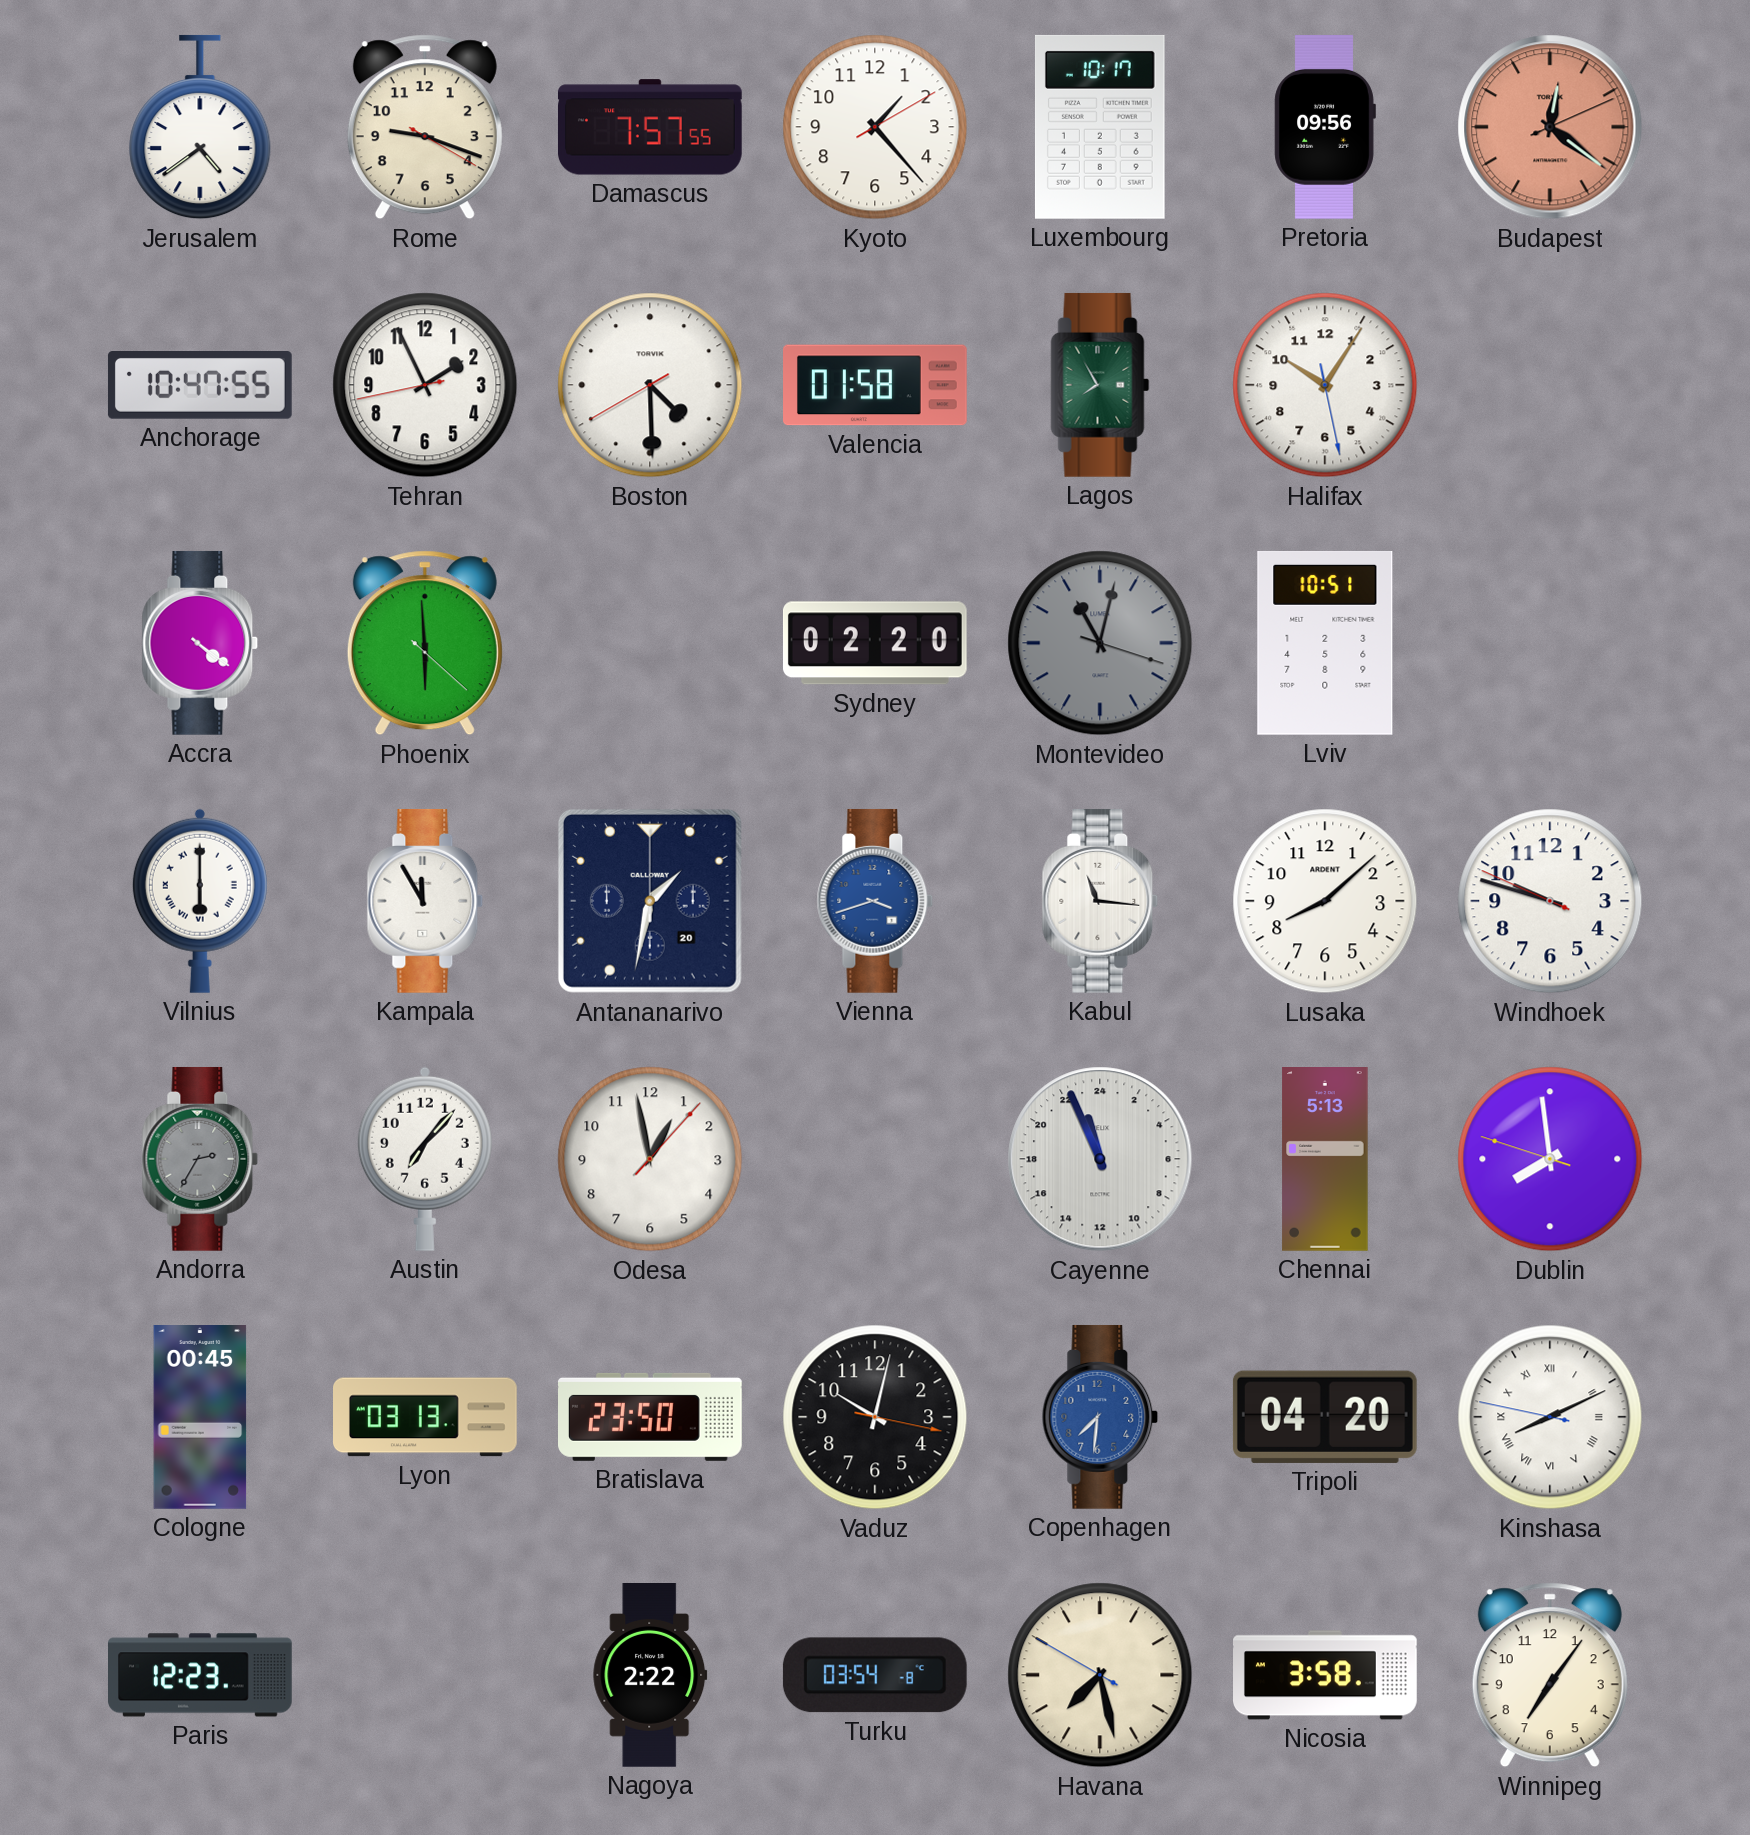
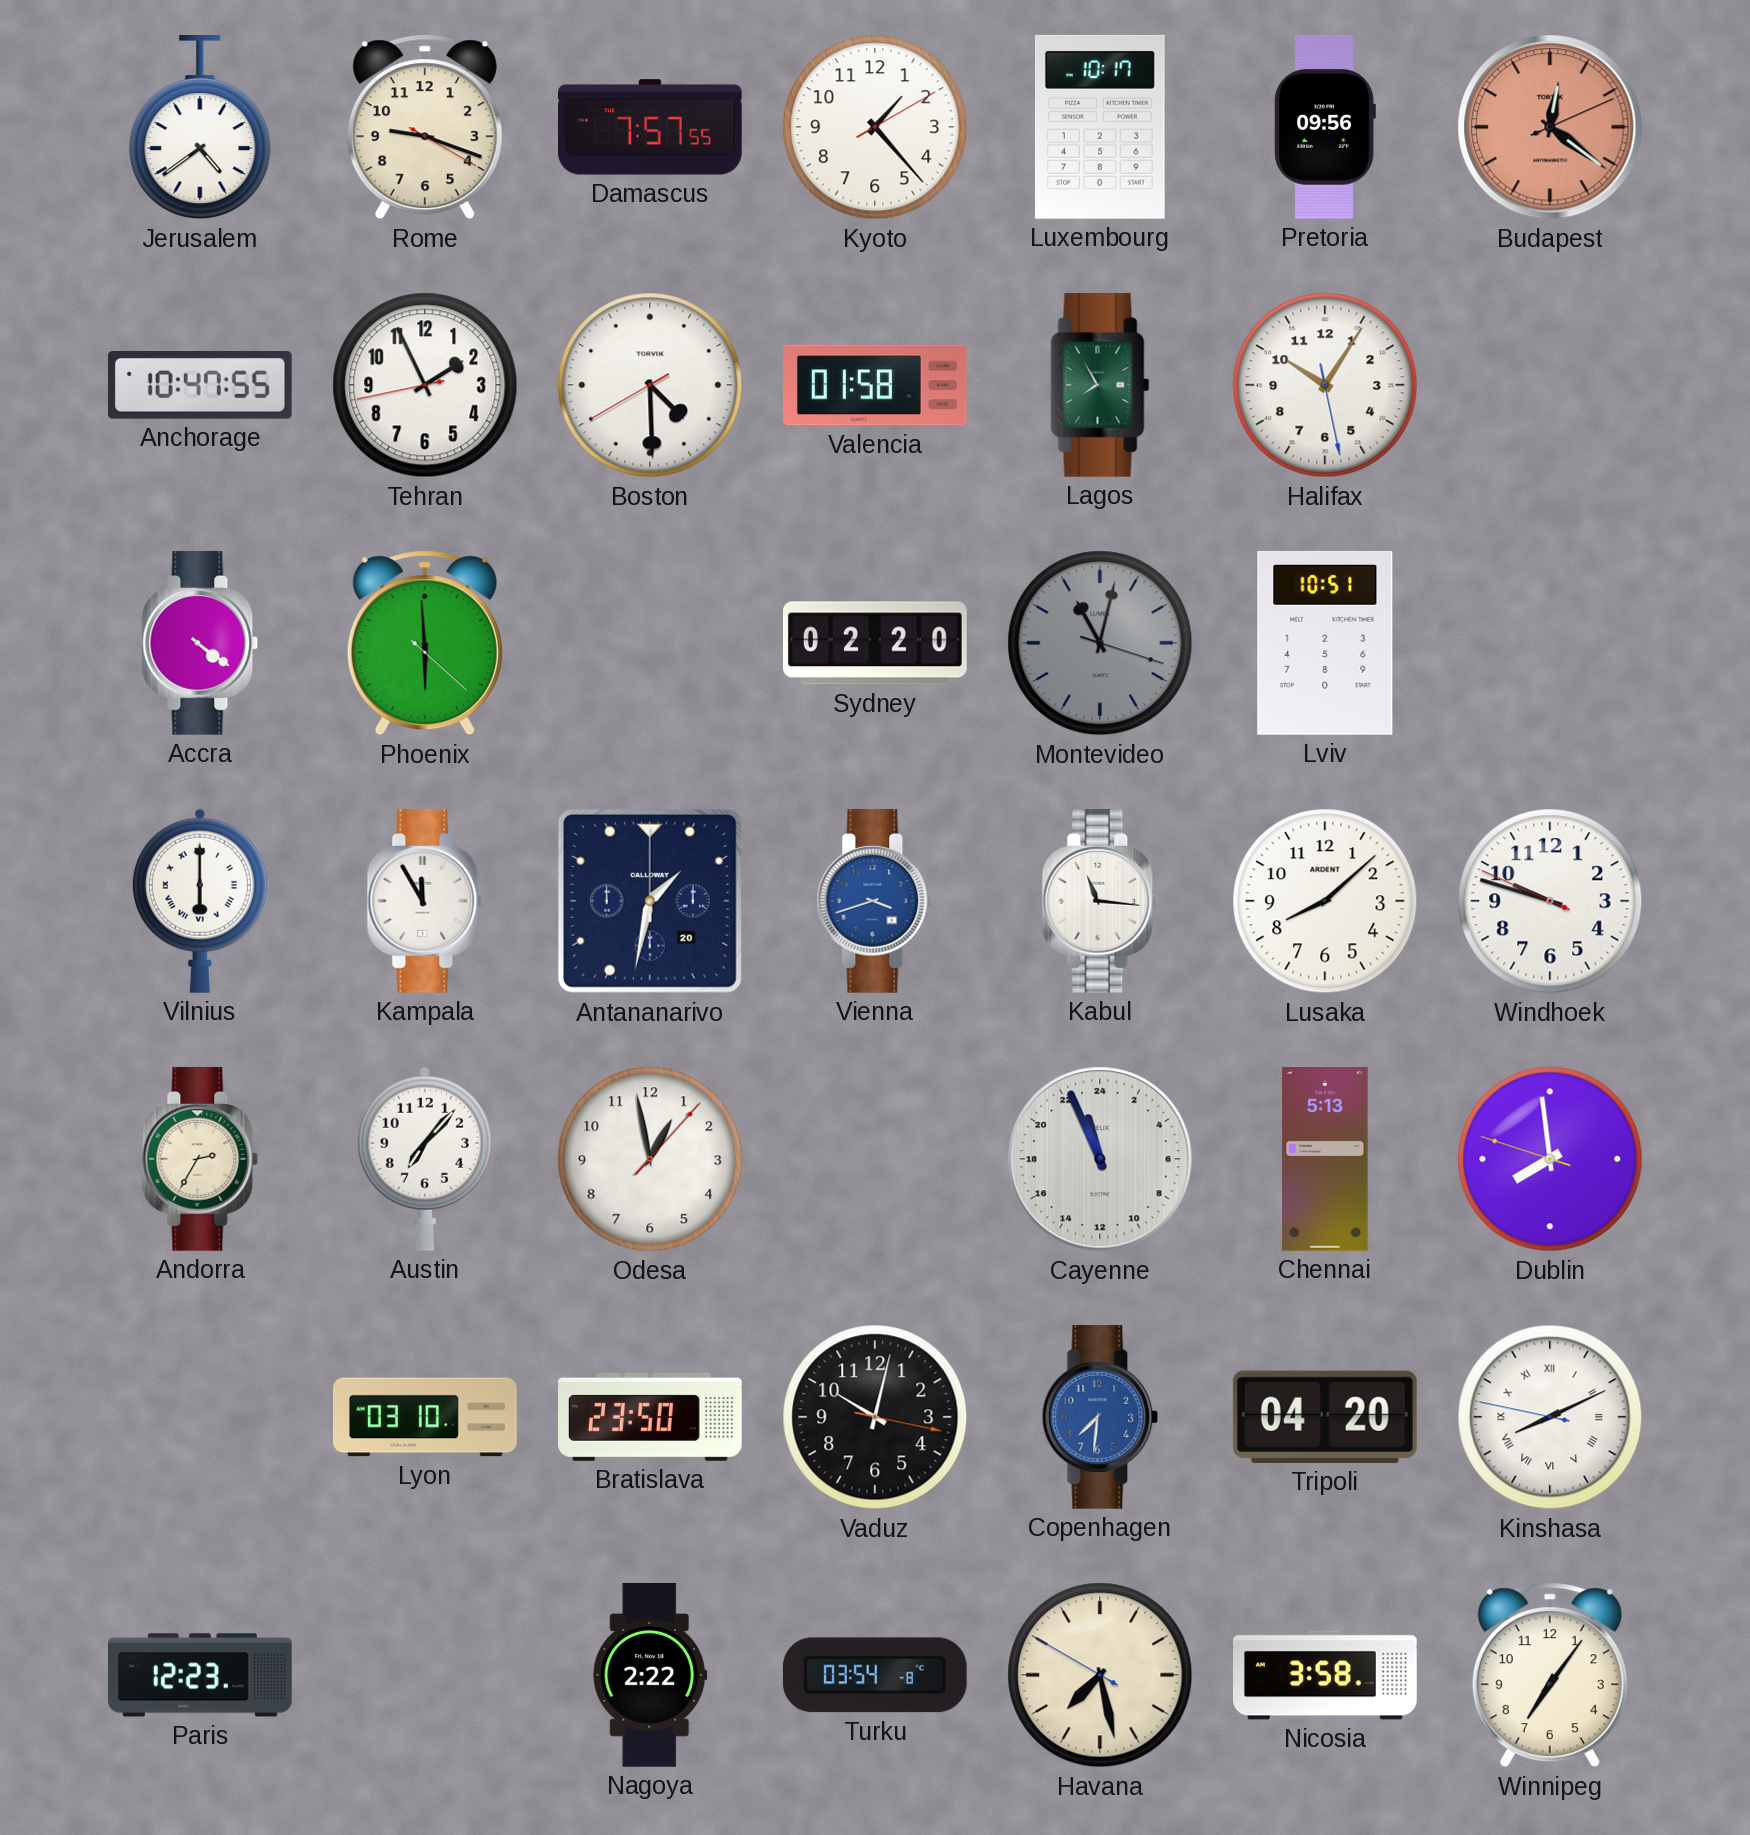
Andorra dial: grey -> cream
Cologne: 00:45 -> none
Lyon: 03:13 -> 03:10
